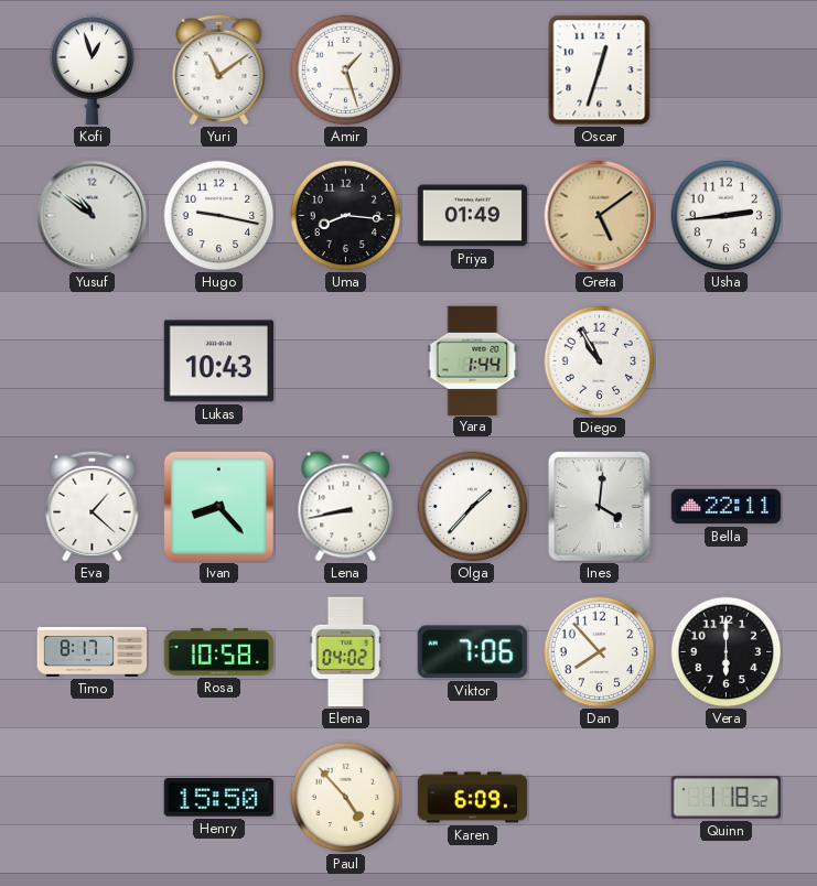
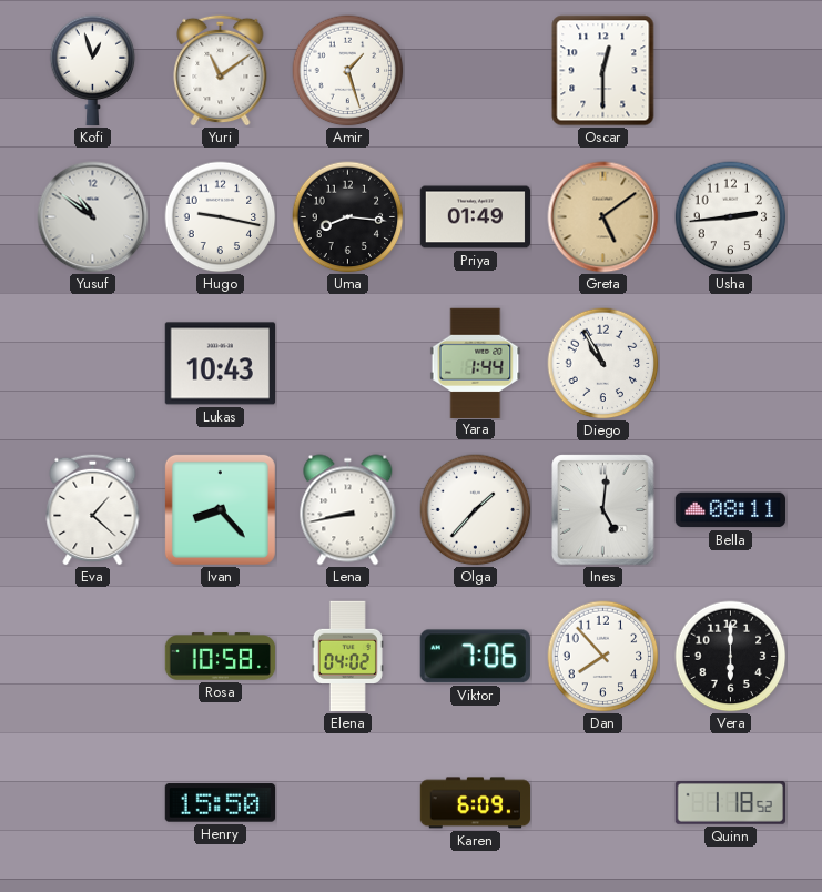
Oscar: 12:33 -> 12:30
Ines: 4:01 -> 5:01
Bella: 22:11 -> 08:11
Timo: 8:17 -> none
Paul: 4:53 -> none
